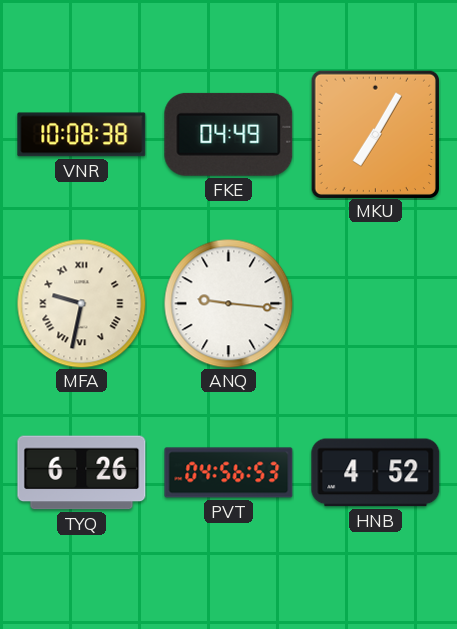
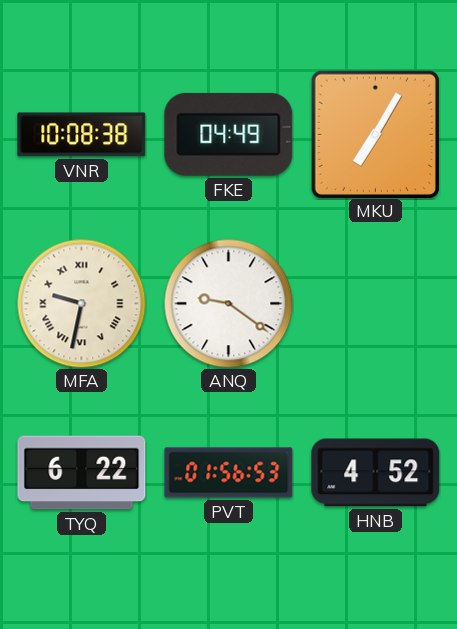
ANQ: 9:16 -> 9:21
TYQ: 6:26 -> 6:22
PVT: 04:56 -> 01:56
